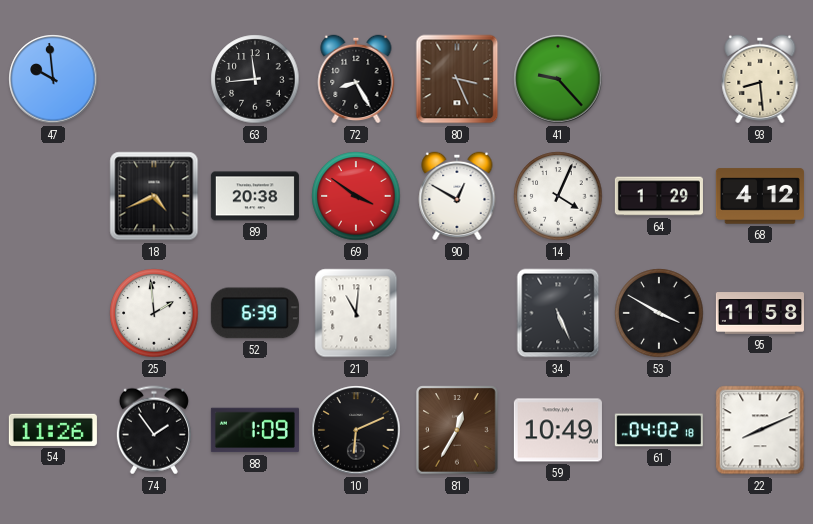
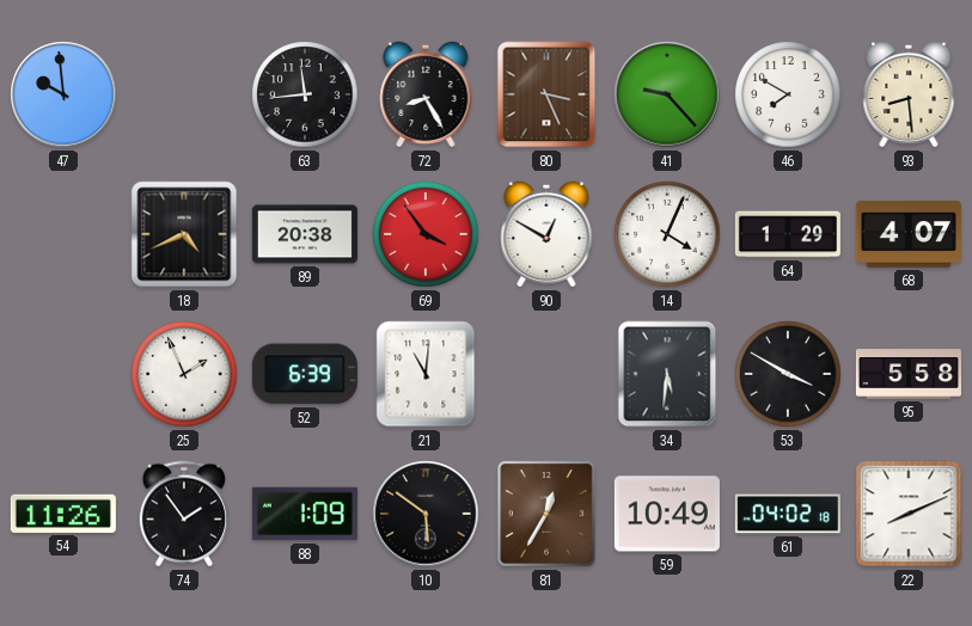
46: none -> 7:50
69: 3:51 -> 3:54
68: 4:12 -> 4:07
25: 1:59 -> 1:56
34: 5:26 -> 5:31
95: 11:58 -> 5:58
10: 6:11 -> 5:51
